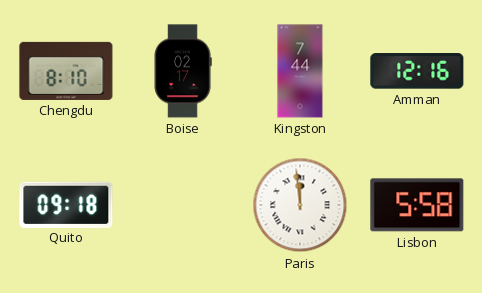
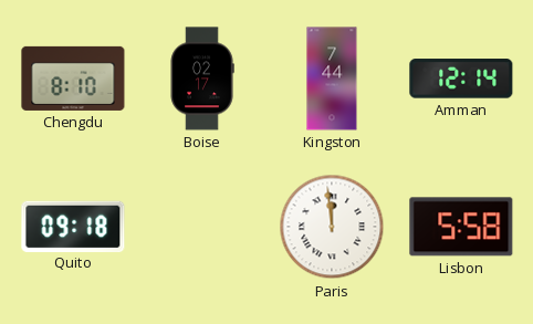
Amman: 12:16 -> 12:14
